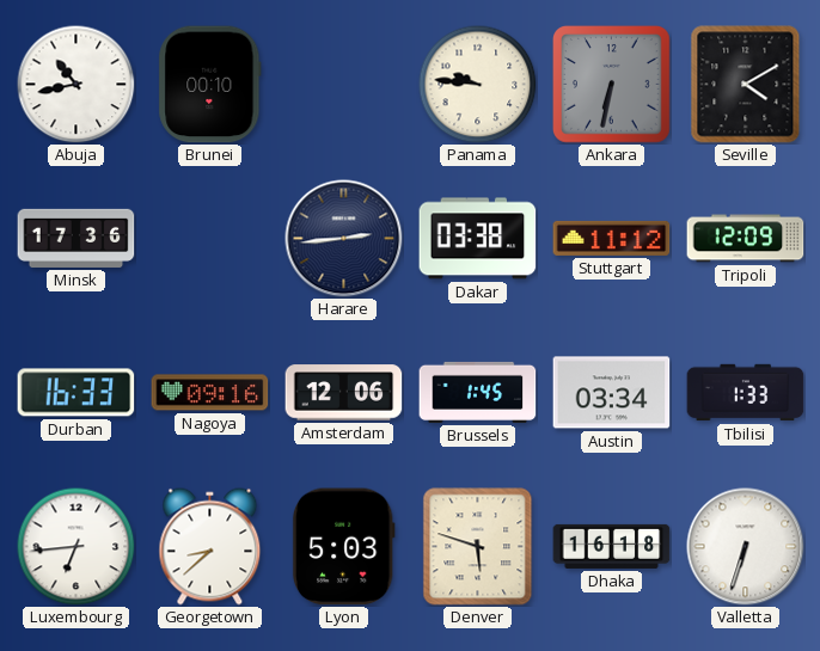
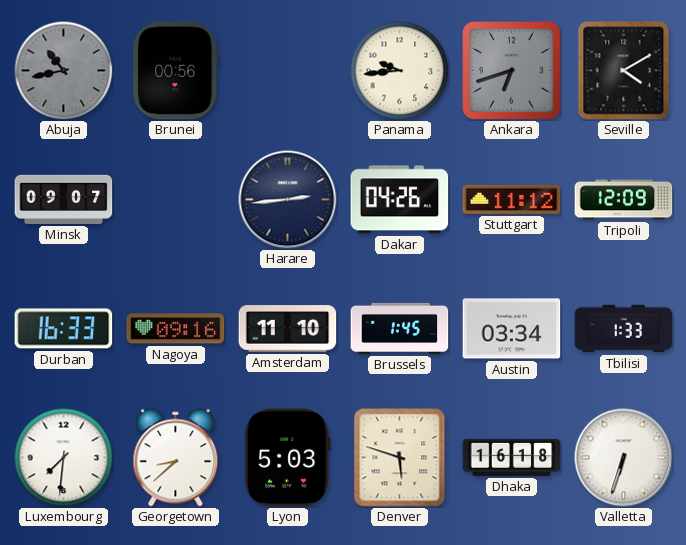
Abuja dial: white -> grey
Brunei: 00:10 -> 00:56
Panama: 9:46 -> 9:44
Ankara: 6:32 -> 6:42
Minsk: 17:36 -> 09:07
Dakar: 03:38 -> 04:26
Amsterdam: 12:06 -> 11:10
Luxembourg: 6:44 -> 7:31
